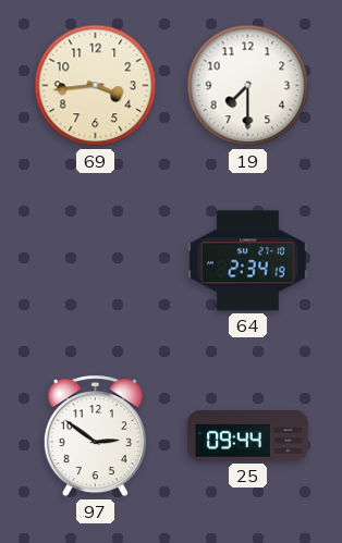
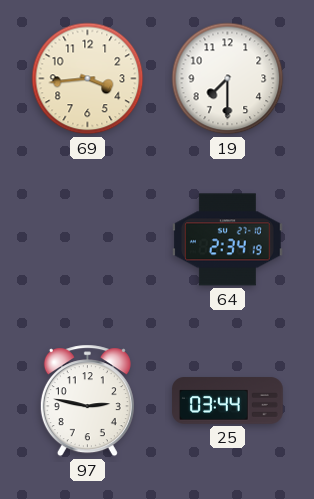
97: 2:51 -> 2:47
25: 09:44 -> 03:44
